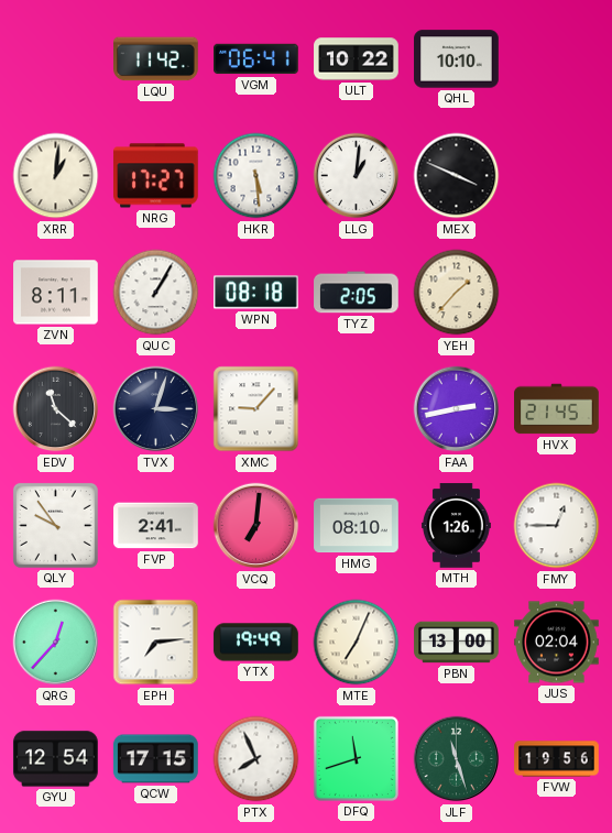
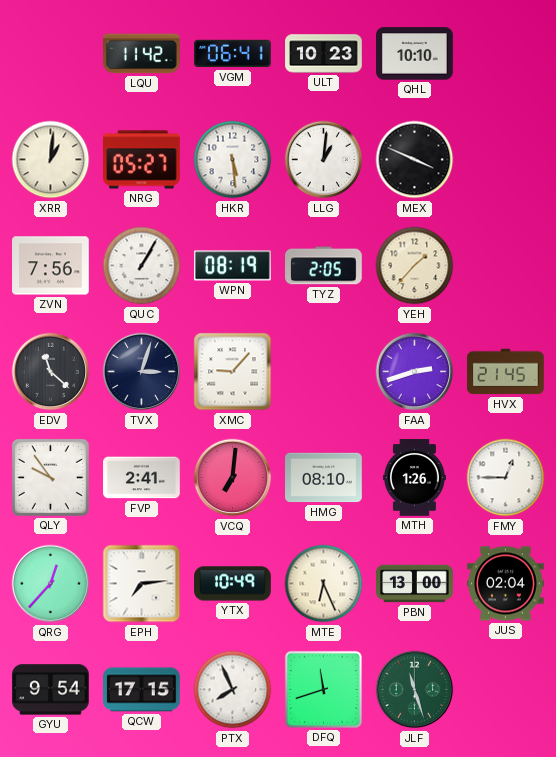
ULT: 10:22 -> 10:23
NRG: 17:27 -> 05:27
ZVN: 8:11 -> 7:56
WPN: 08:18 -> 08:19
FAA: 2:43 -> 2:42
YTX: 19:49 -> 10:49
MTE: 7:04 -> 6:26
GYU: 12:54 -> 9:54
FVW: 19:56 -> none
